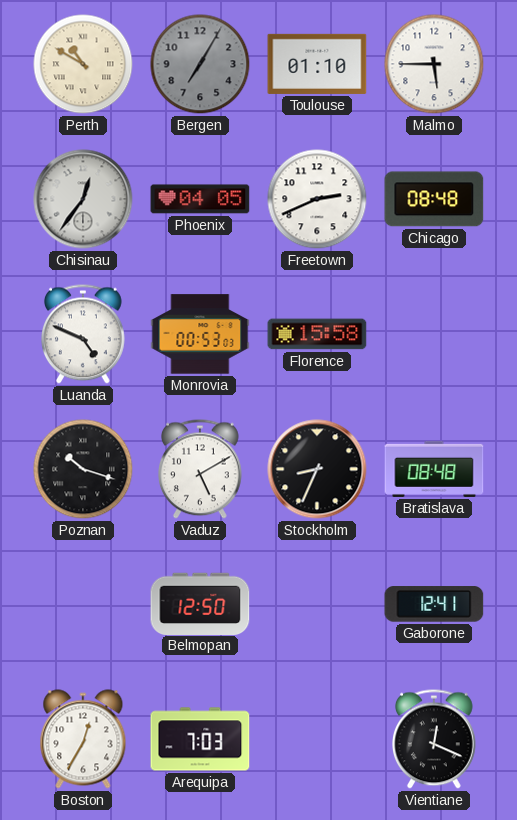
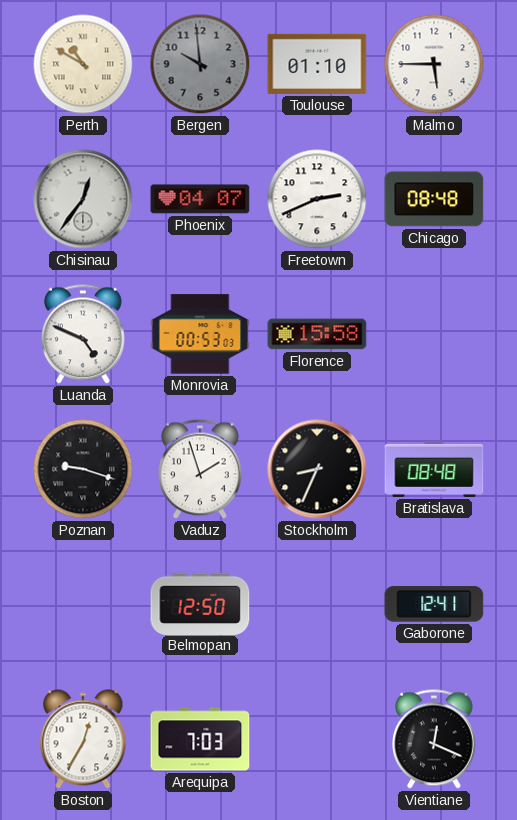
Bergen: 7:05 -> 9:59
Phoenix: 04:05 -> 04:07
Poznan: 10:18 -> 9:18
Vaduz: 5:10 -> 1:57
